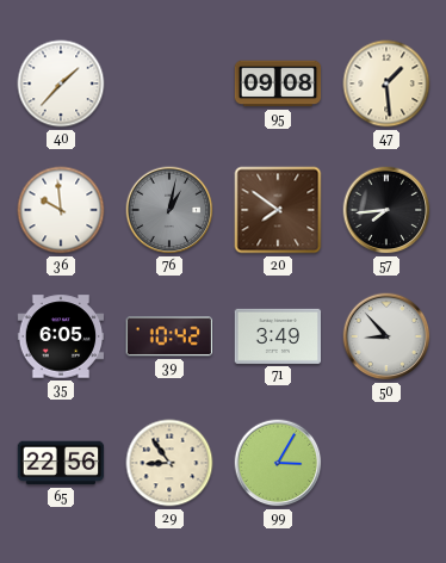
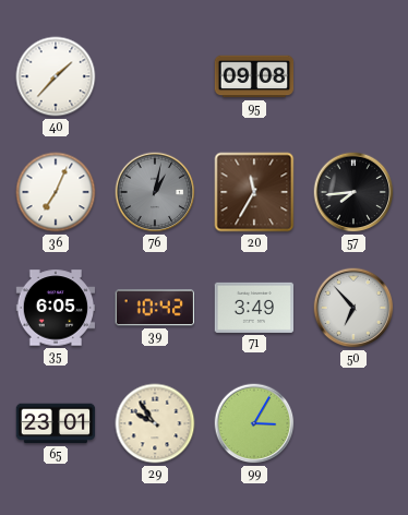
47: 1:29 -> none
36: 9:59 -> 7:04
20: 7:51 -> 11:35
50: 8:53 -> 6:53
65: 22:56 -> 23:01
29: 8:54 -> 9:54
